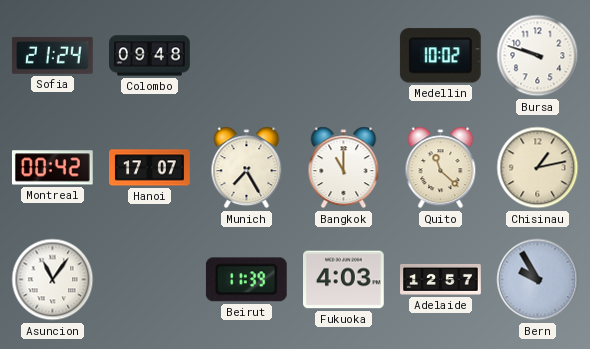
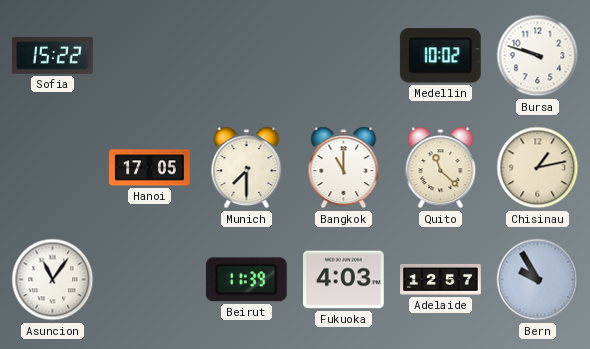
Sofia: 21:24 -> 15:22
Colombo: 09:48 -> none
Montreal: 00:42 -> none
Hanoi: 17:07 -> 17:05
Munich: 7:25 -> 7:30
